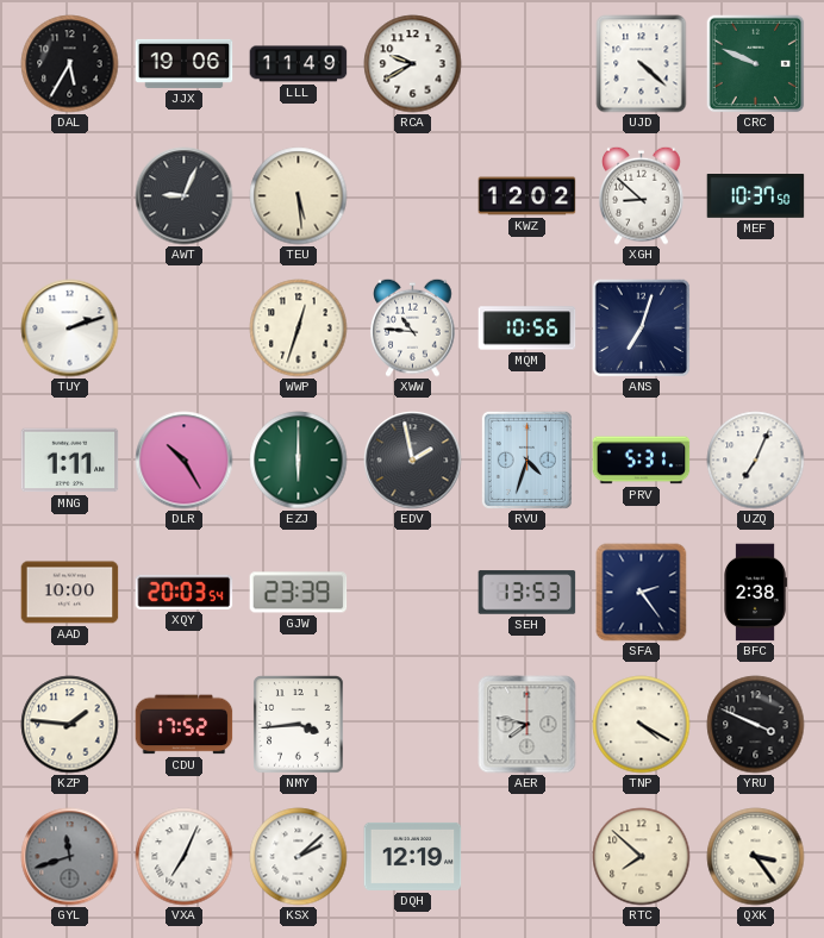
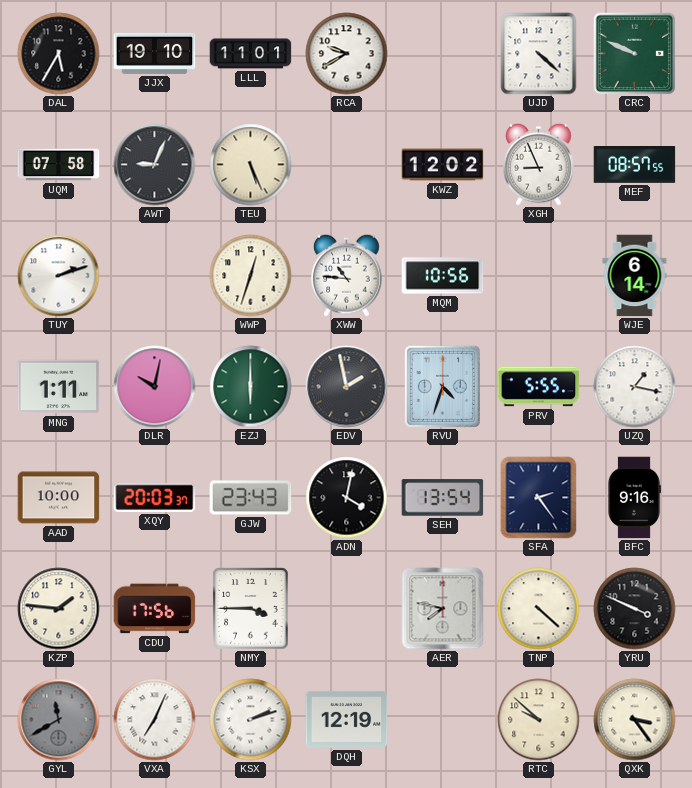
JJX: 19:06 -> 19:10
LLL: 11:49 -> 11:01
UQM: none -> 07:58
TEU: 5:29 -> 5:26
XGH: 8:52 -> 8:56
MEF: 10:37 -> 08:57
ANS: 7:03 -> none
WJE: none -> 6:14
DLR: 10:25 -> 10:02
PRV: 5:31 -> 5:55
UZQ: 7:04 -> 1:17
XQY: 20:03:54 -> 20:03:37
GJW: 23:39 -> 23:43
ADN: none -> 4:02
SEH: 13:53 -> 13:54
BFC: 2:38 -> 9:16
CDU: 17:52 -> 17:56
NMY: 3:44 -> 3:45
TNP: 4:20 -> 4:22
GYL: 11:42 -> 11:40
KSX: 2:08 -> 2:12
RTC: 7:52 -> 9:52
